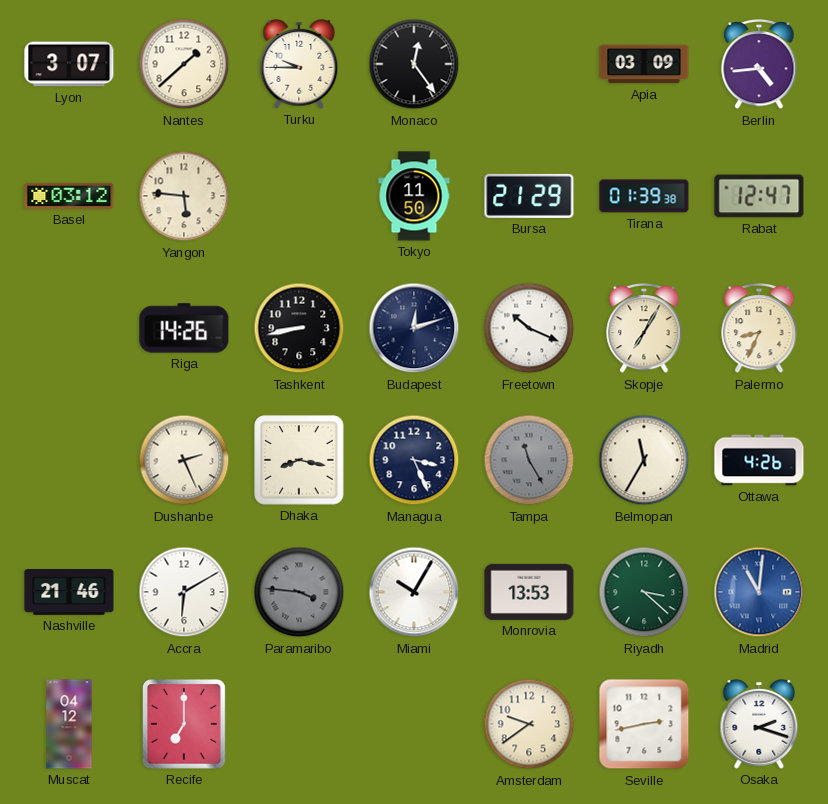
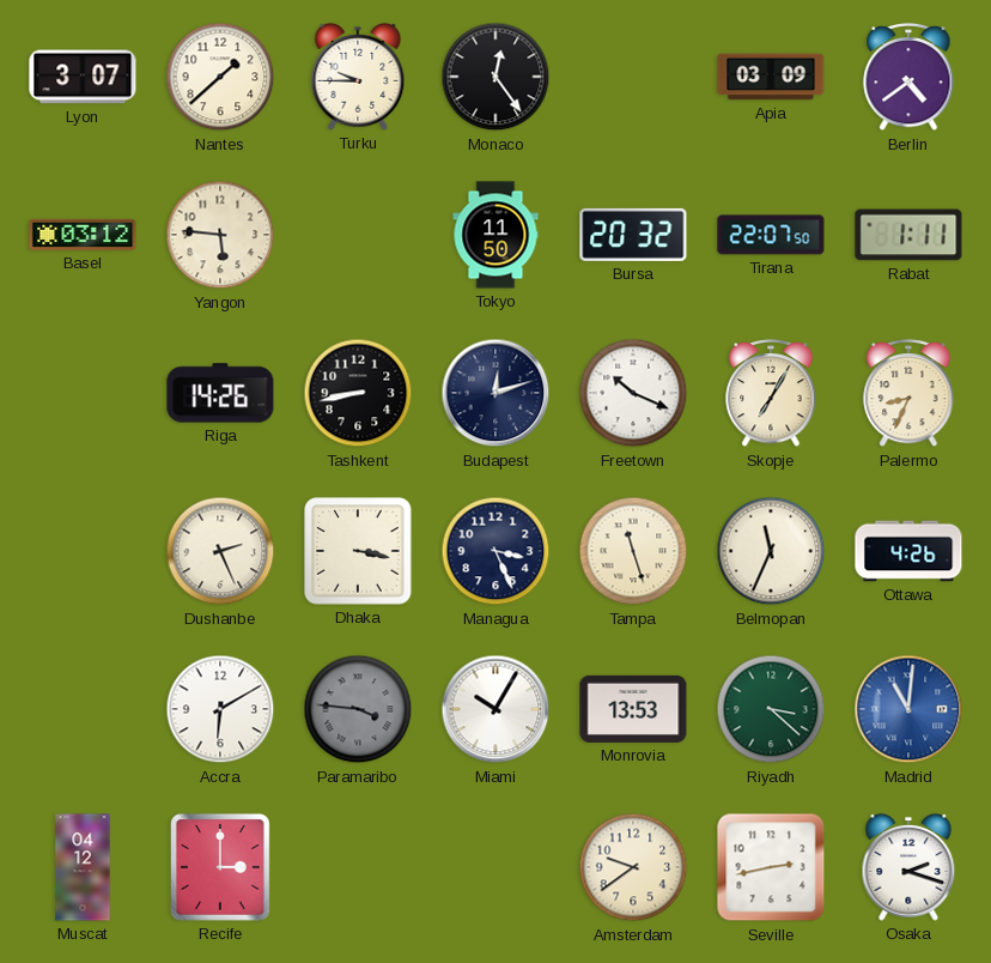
Berlin: 4:44 -> 4:39
Bursa: 21:29 -> 20:32
Tirana: 01:39 -> 22:07
Rabat: 12:47 -> 1:11
Dhaka: 8:17 -> 3:17
Tampa: 11:25 -> 11:27
Tampa dial: grey -> cream
Belmopan: 11:35 -> 11:34
Nashville: 21:46 -> none
Recife: 7:00 -> 3:00
